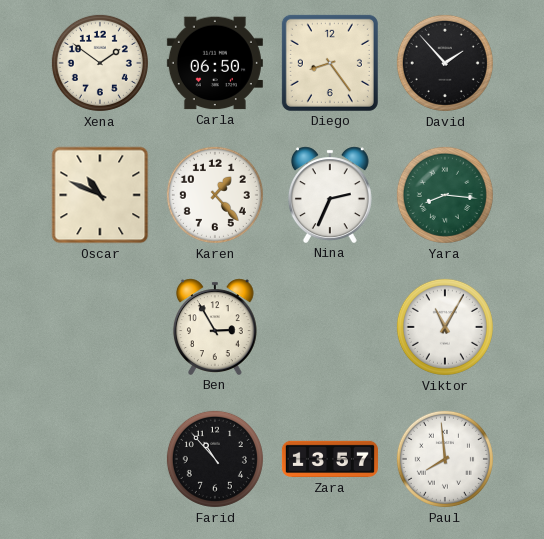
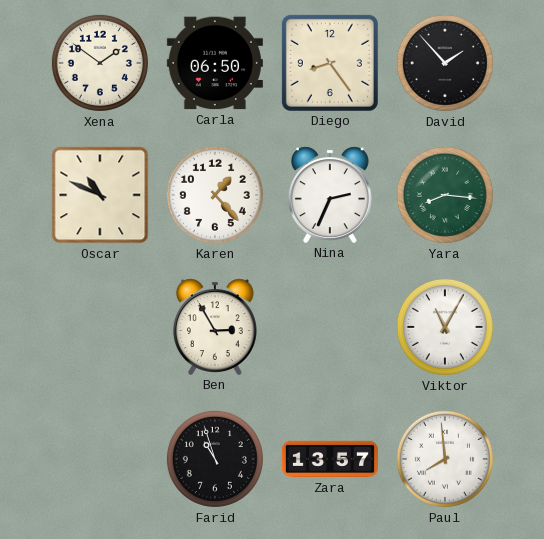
Farid: 10:53 -> 10:57
